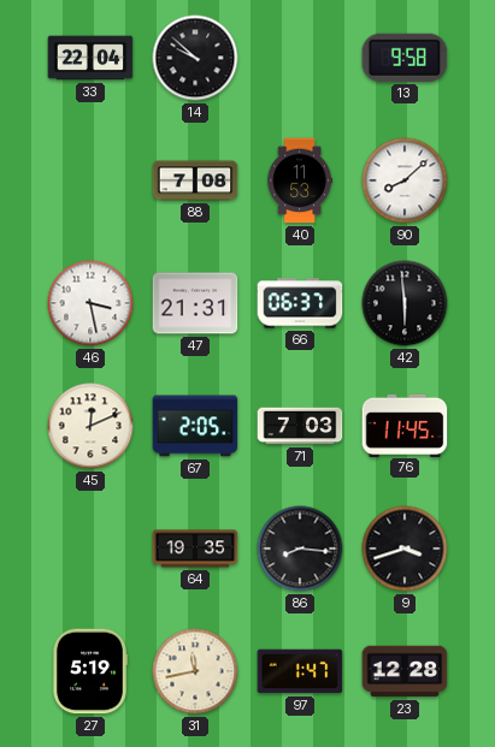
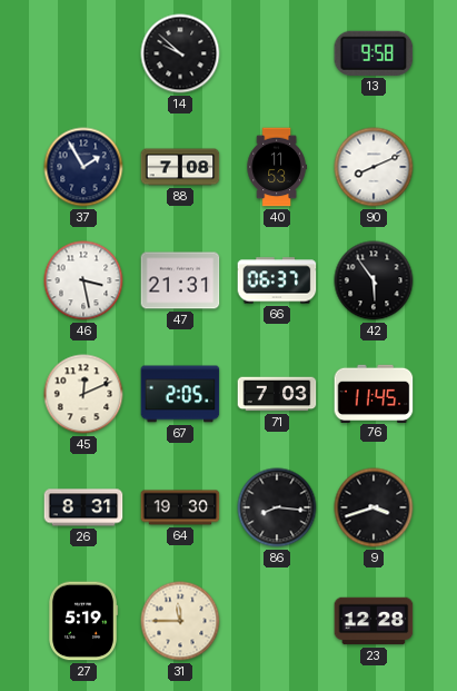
33: 22:04 -> none
37: none -> 1:55
90: 8:08 -> 8:11
42: 5:59 -> 5:54
26: none -> 8:31
64: 19:35 -> 19:30
31: 11:43 -> 11:45
97: 1:47 -> none
